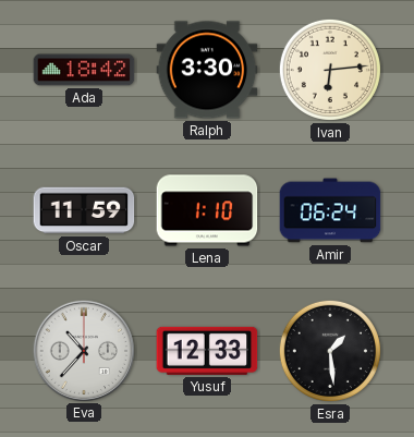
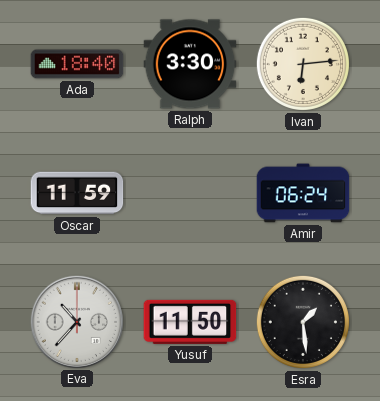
Ada: 18:42 -> 18:40
Lena: 1:10 -> none
Yusuf: 12:33 -> 11:50
